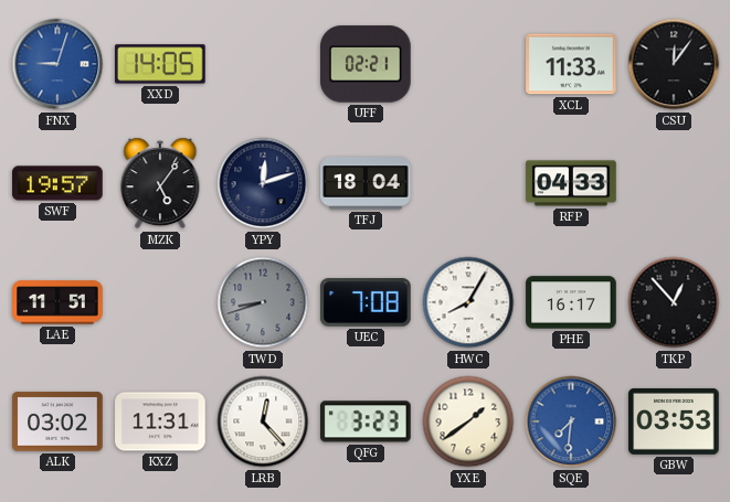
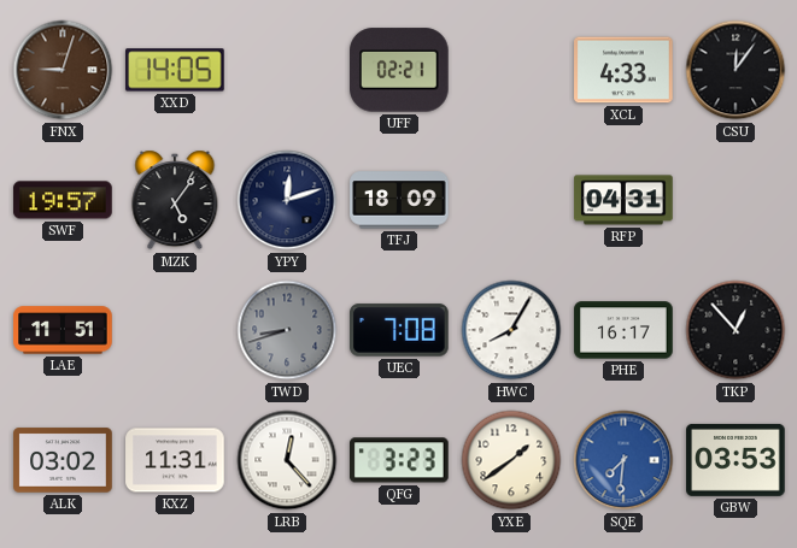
FNX dial: blue -> brown
XCL: 11:33 -> 4:33
TFJ: 18:04 -> 18:09
RFP: 04:33 -> 04:31
